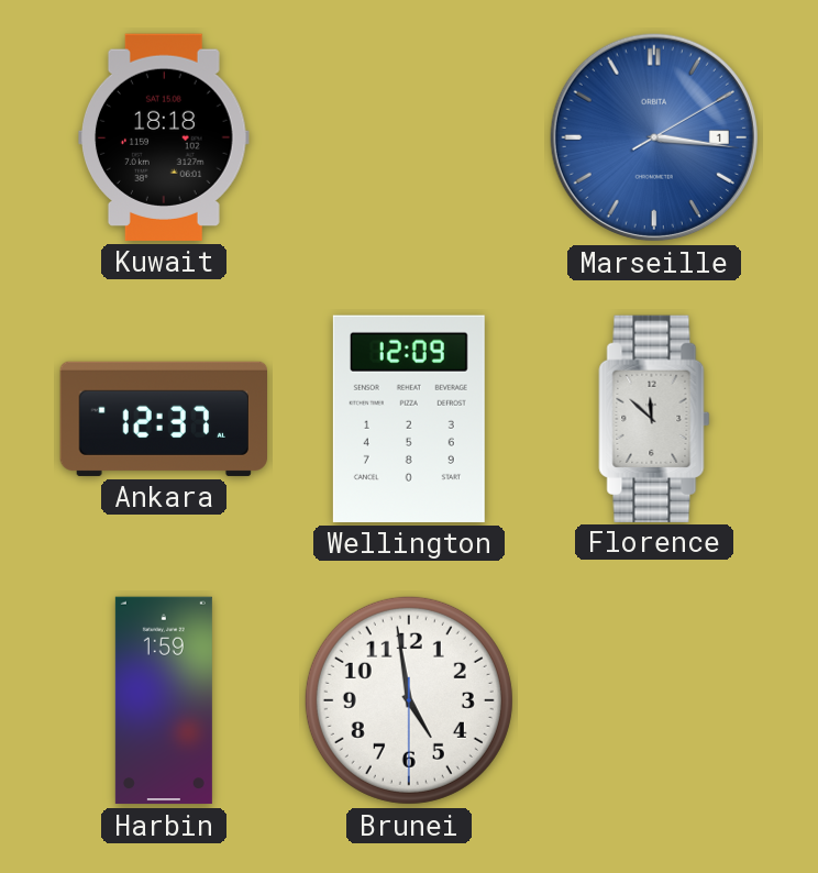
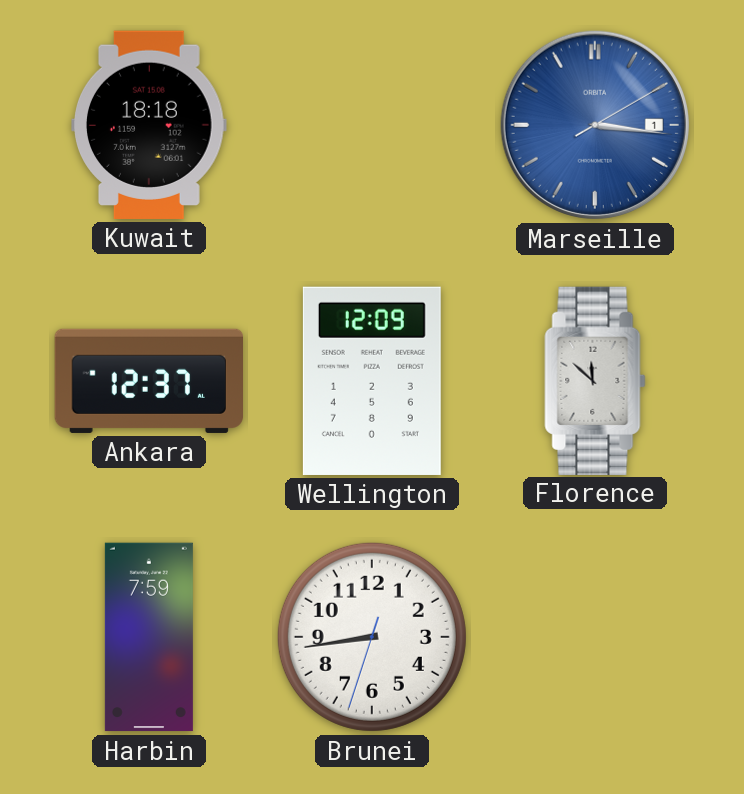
Harbin: 1:59 -> 7:59
Brunei: 4:58 -> 8:43
